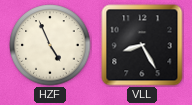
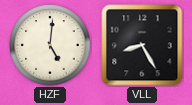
HZF: 4:56 -> 5:01
